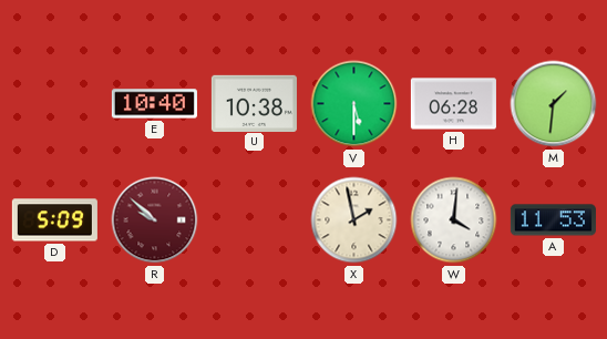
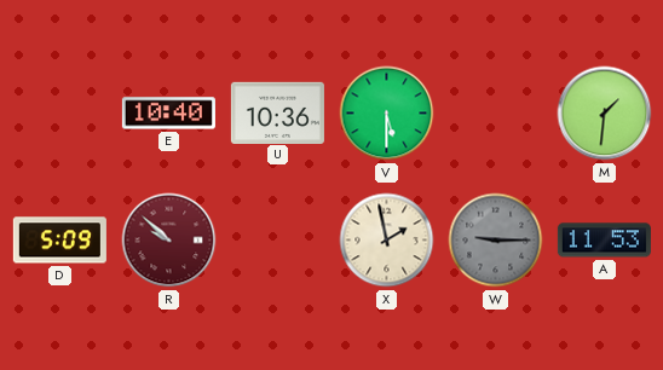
U: 10:38 -> 10:36
H: 06:28 -> none
W: 4:01 -> 9:15
W dial: white -> grey
